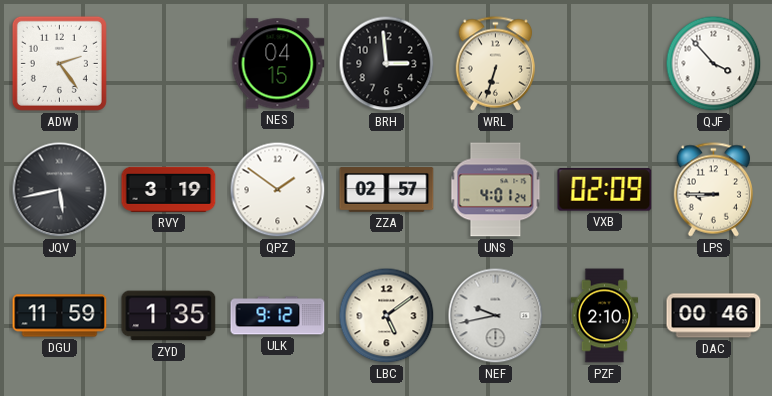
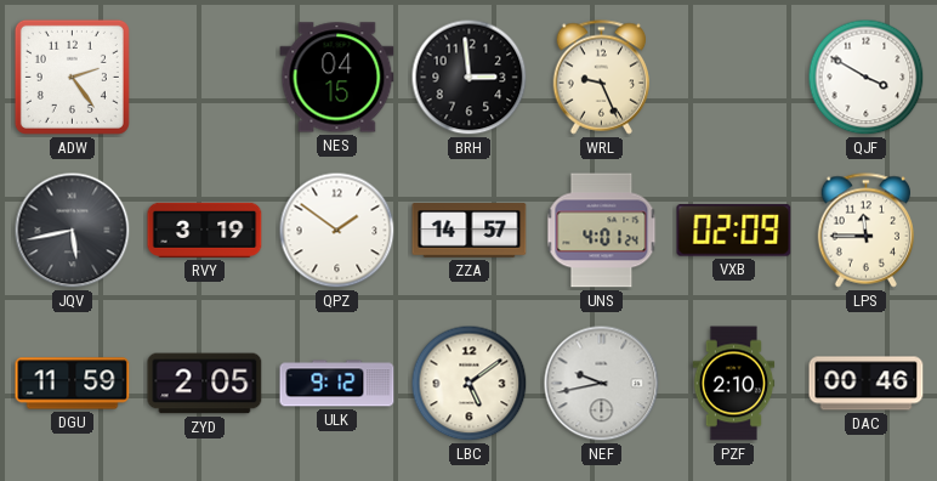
WRL: 6:33 -> 9:26
QJF: 3:53 -> 3:50
ZZA: 02:57 -> 14:57
LPS: 8:45 -> 11:45
ZYD: 1:35 -> 2:05
